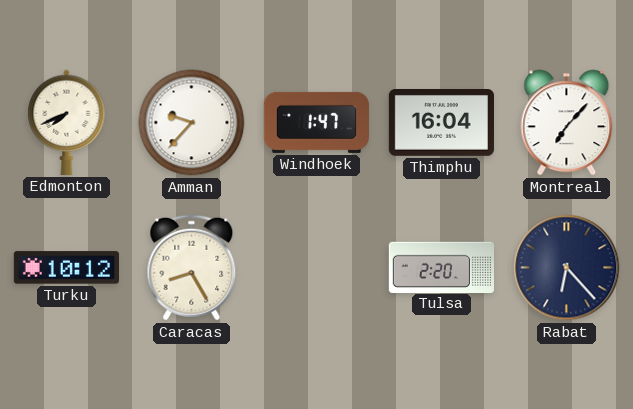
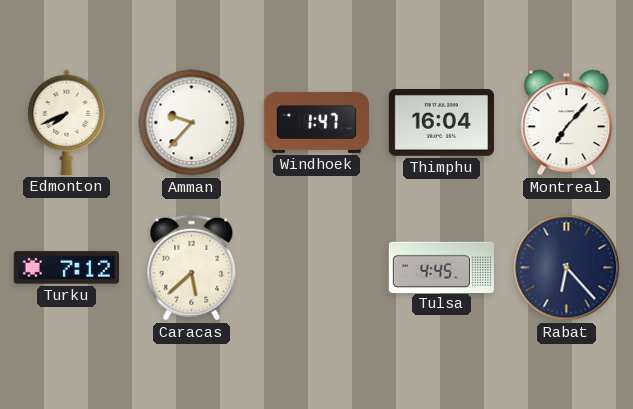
Turku: 10:12 -> 7:12
Caracas: 8:25 -> 5:38
Tulsa: 2:20 -> 4:45
